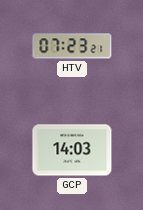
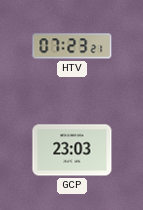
GCP: 14:03 -> 23:03
